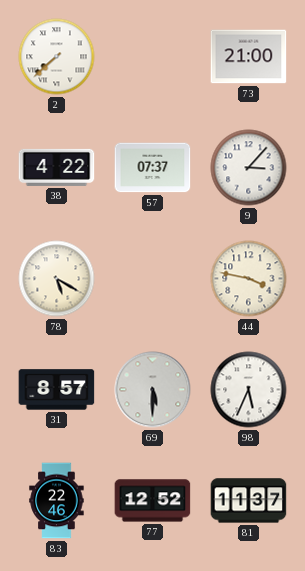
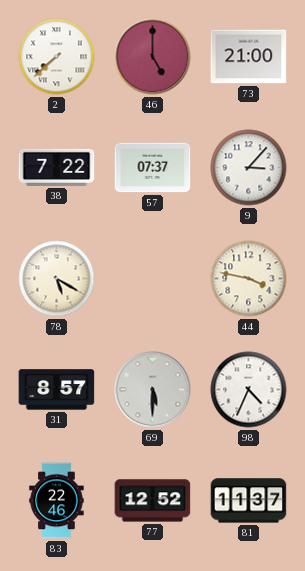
46: none -> 5:00
38: 4:22 -> 7:22
98: 5:34 -> 4:34
